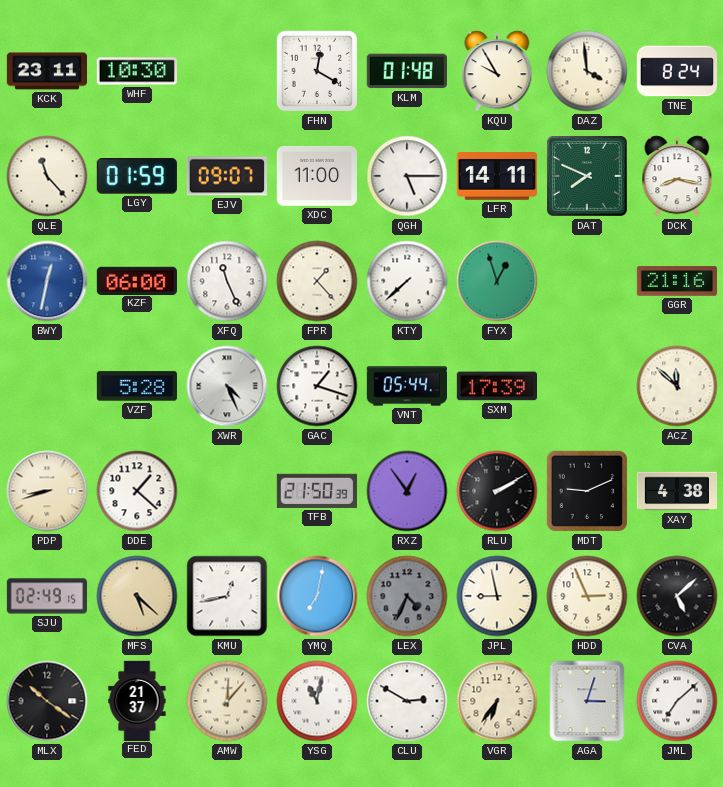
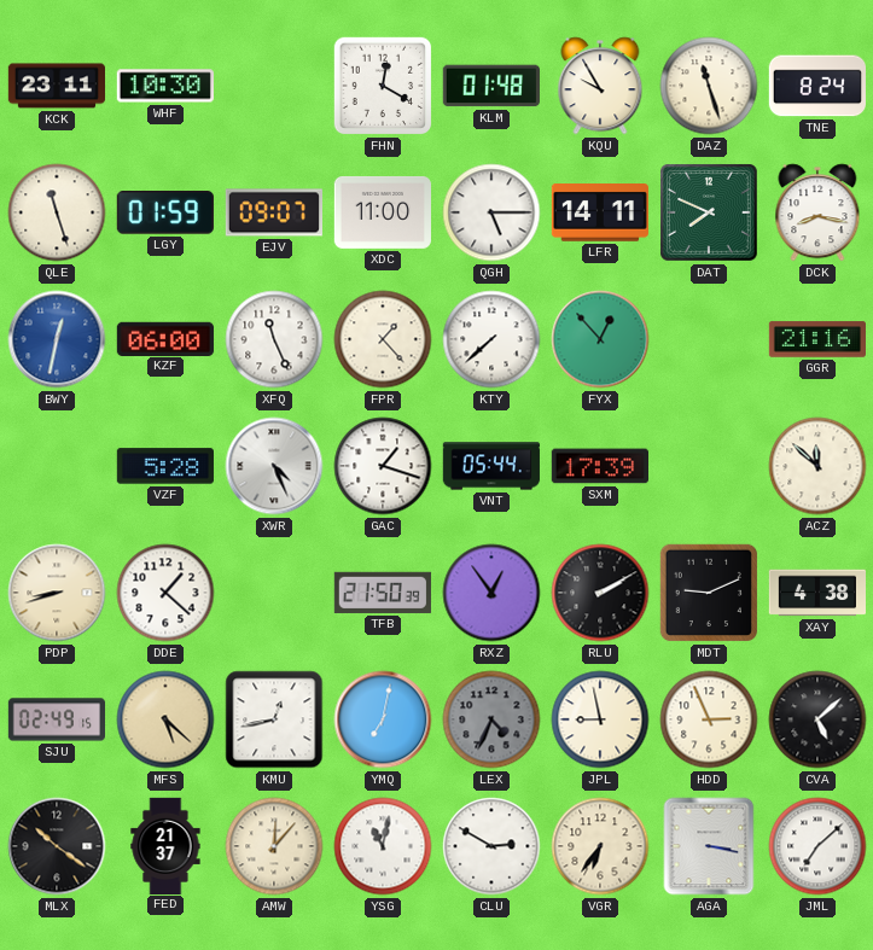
DAZ: 3:59 -> 11:27
QLE: 11:23 -> 11:27
FYX: 12:57 -> 12:53
AGA: 3:03 -> 3:17
